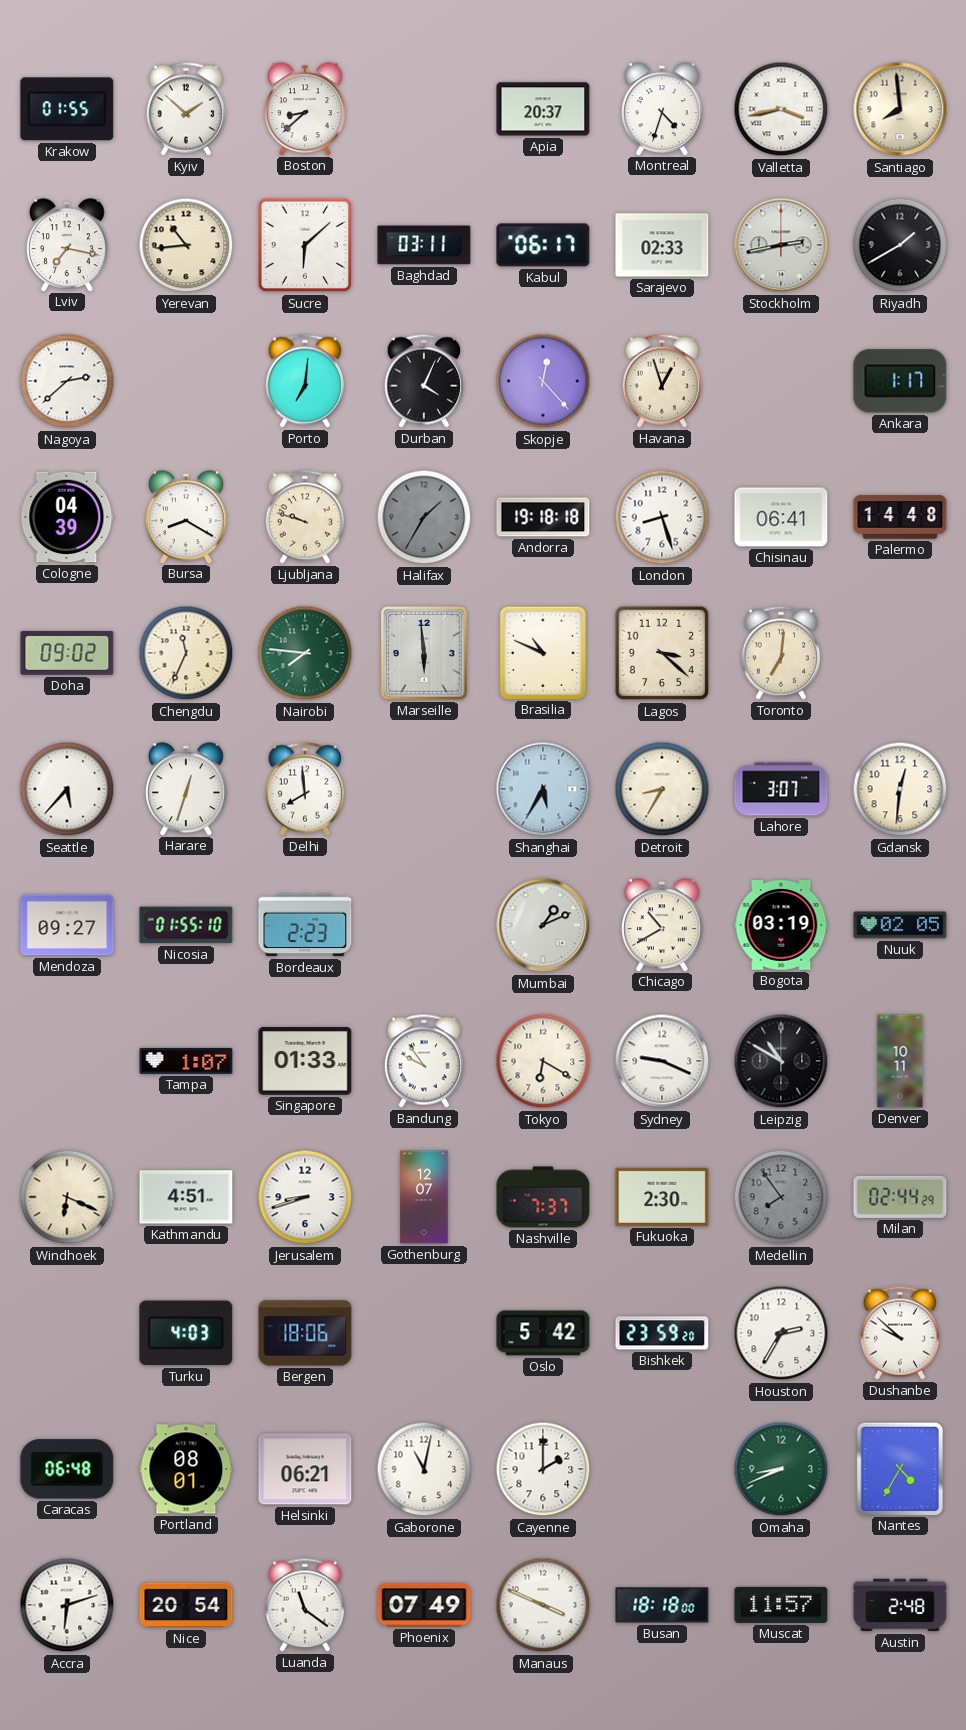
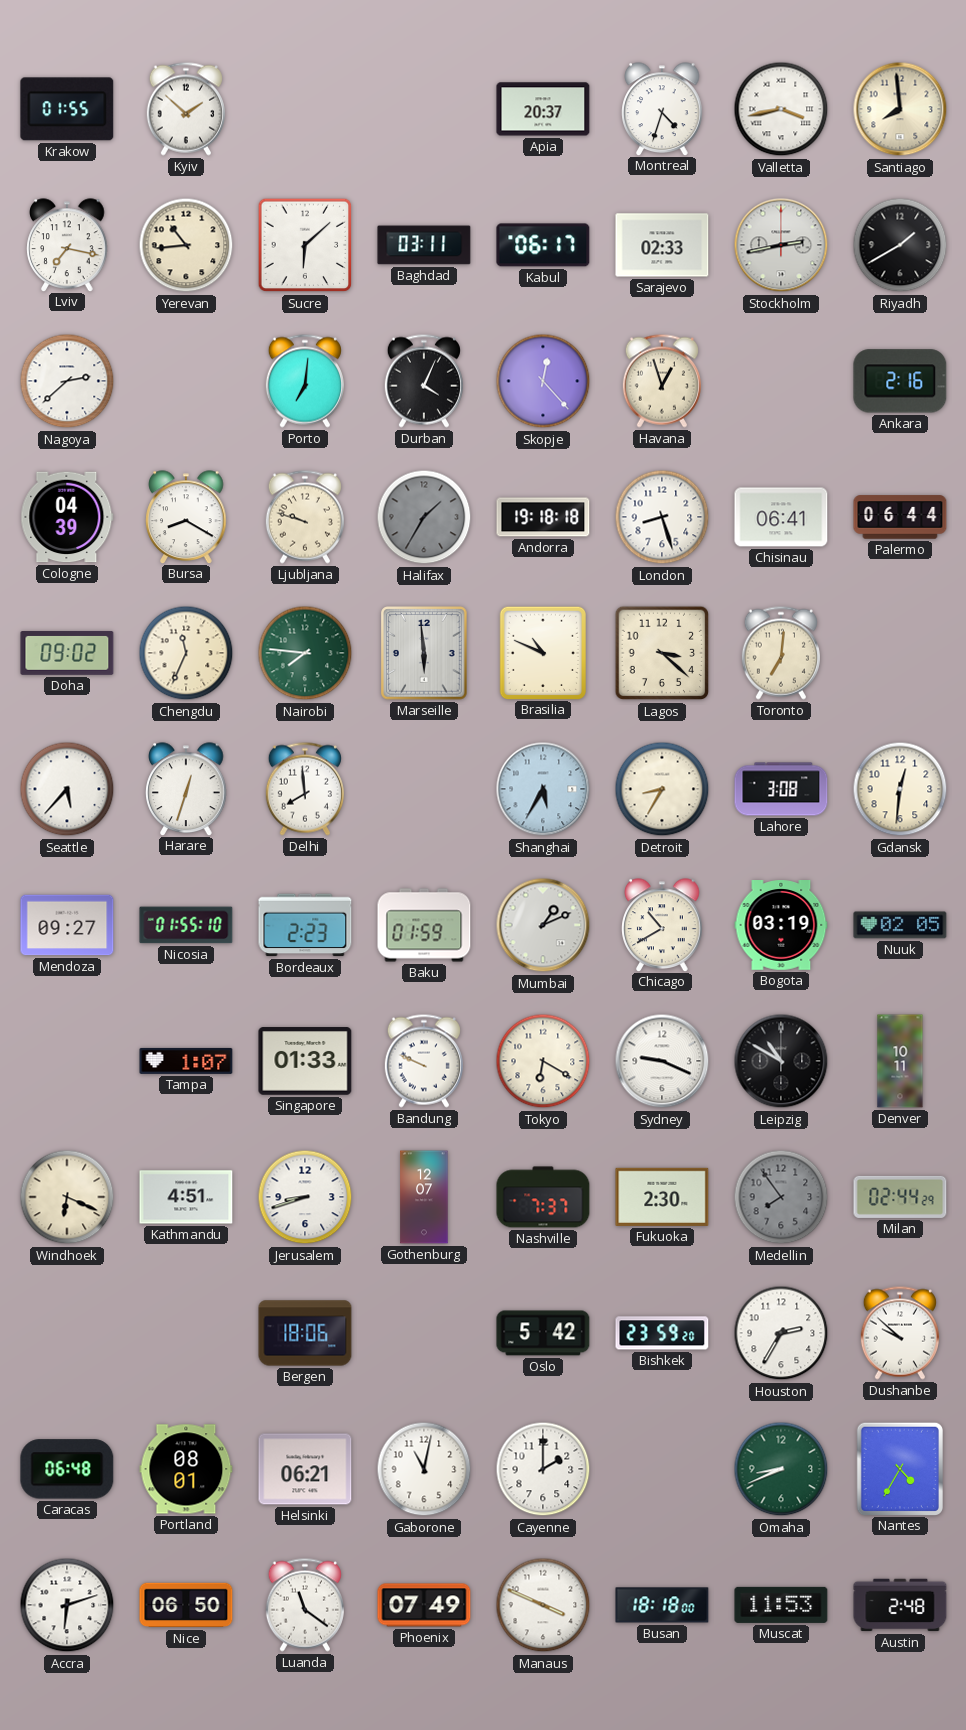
Boston: 8:38 -> none
Ankara: 1:17 -> 2:16
Palermo: 14:48 -> 06:44
Lahore: 3:07 -> 3:08
Baku: none -> 01:59
Bandung: 9:54 -> 9:49
Turku: 4:03 -> none
Nice: 20:54 -> 06:50
Muscat: 11:57 -> 11:53
